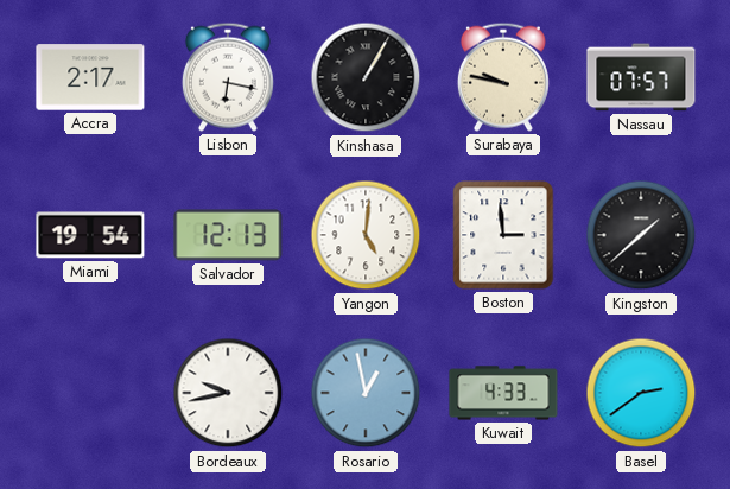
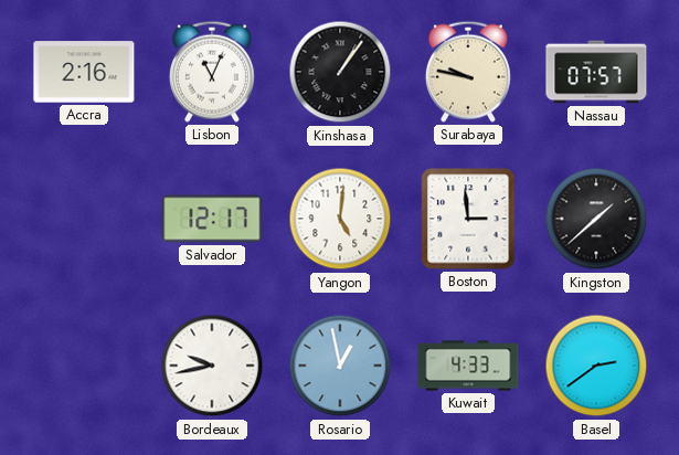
Accra: 2:17 -> 2:16
Lisbon: 6:17 -> 11:04
Kinshasa: 1:05 -> 1:06
Miami: 19:54 -> none
Salvador: 12:13 -> 12:17
